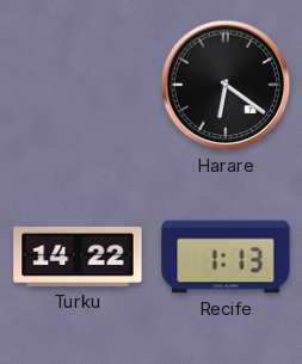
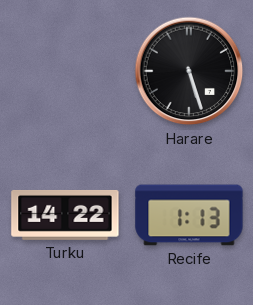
Harare: 6:21 -> 5:27
